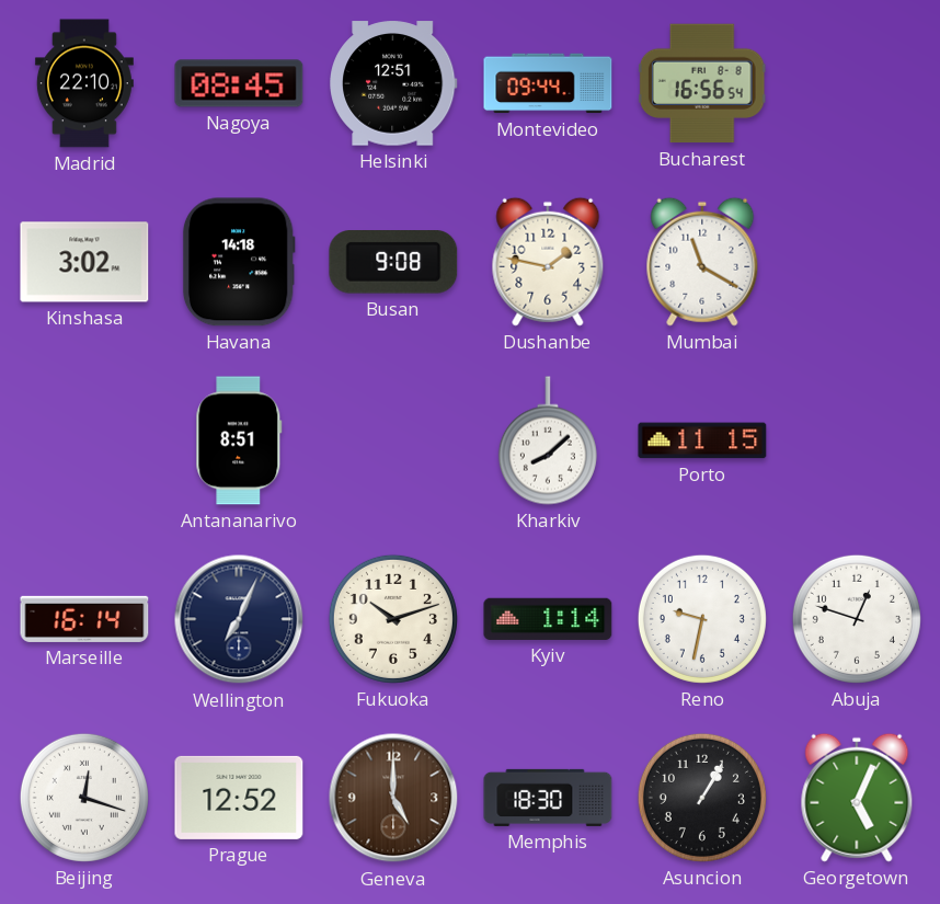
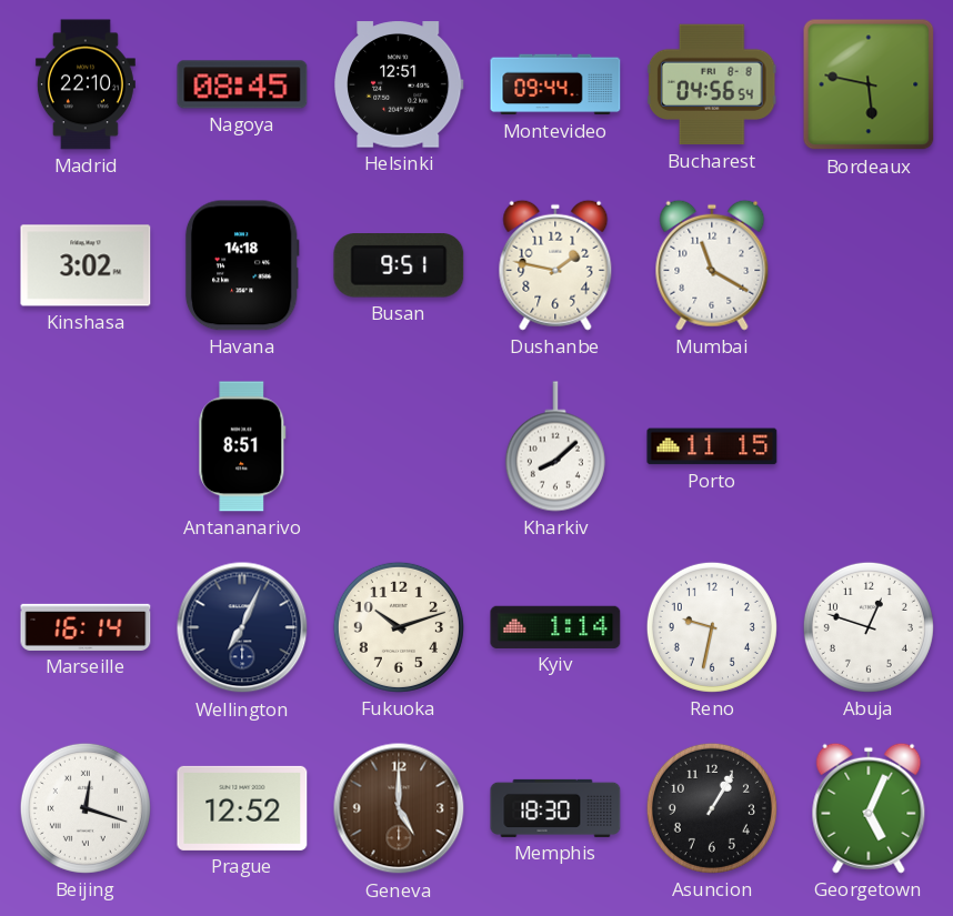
Bucharest: 16:56 -> 04:56
Bordeaux: none -> 5:47
Busan: 9:08 -> 9:51
